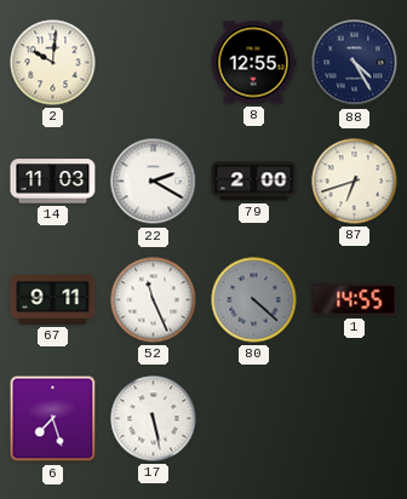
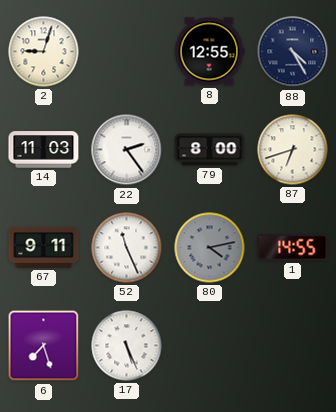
2: 10:01 -> 9:03
22: 2:20 -> 2:24
79: 2:00 -> 8:00
80: 4:22 -> 4:13
17: 5:28 -> 5:26
